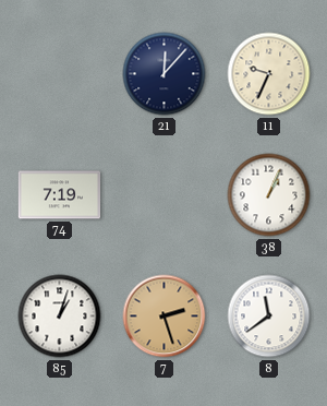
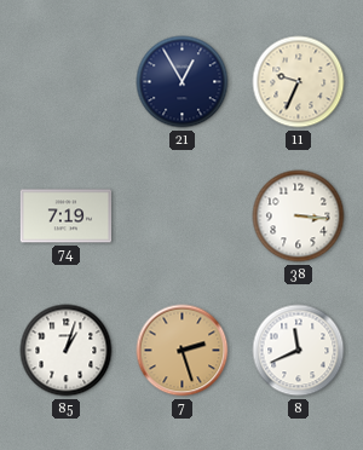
21: 12:07 -> 12:55
38: 1:04 -> 3:16
8: 11:39 -> 11:41
